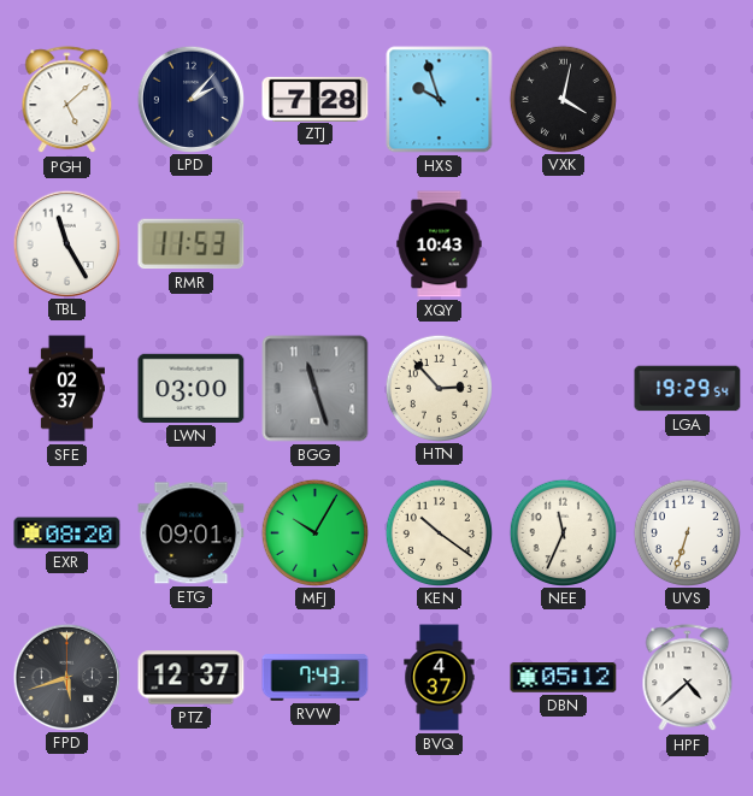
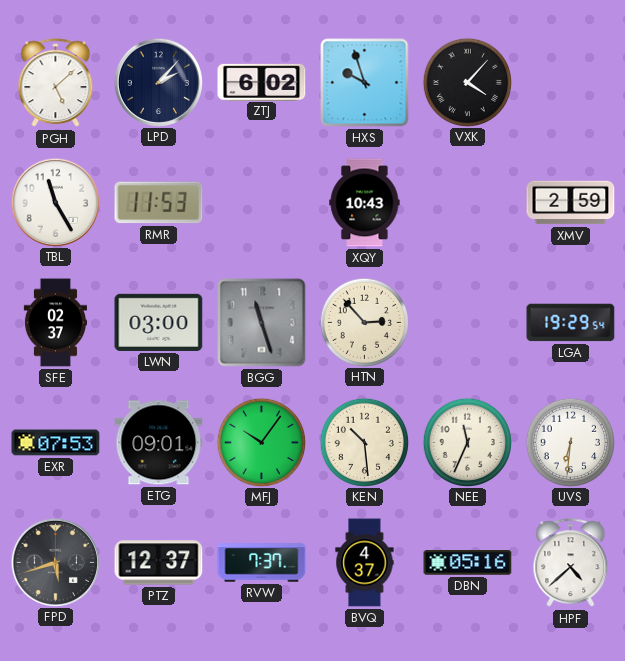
ZTJ: 7:28 -> 6:02
VXK: 4:02 -> 4:07
XMV: none -> 2:59
EXR: 08:20 -> 07:53
MFJ: 10:05 -> 10:06
KEN: 10:21 -> 10:29
UVS: 6:33 -> 6:31
RVW: 7:43 -> 7:37
DBN: 05:12 -> 05:16
